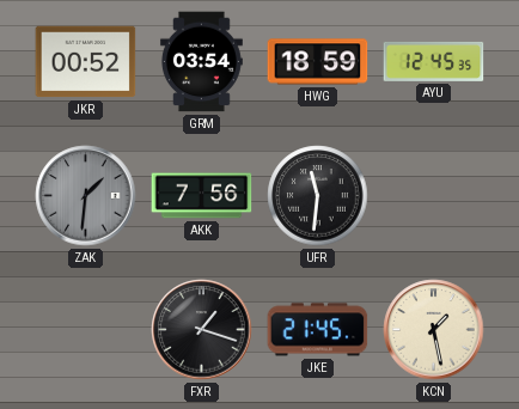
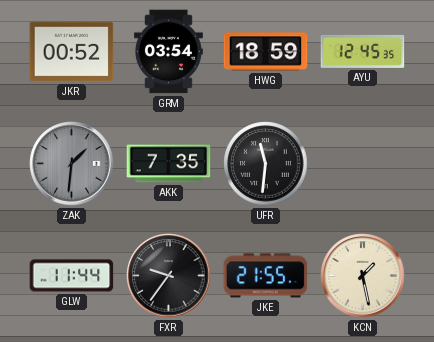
AKK: 7:56 -> 7:35
GLW: none -> 11:44
FXR: 1:18 -> 9:36
JKE: 21:45 -> 21:55
